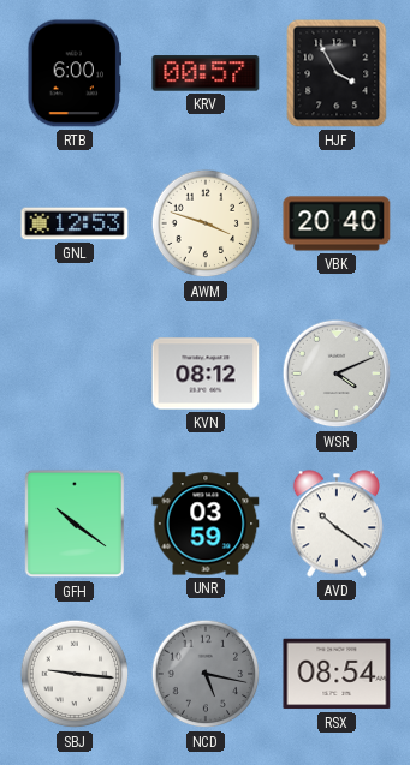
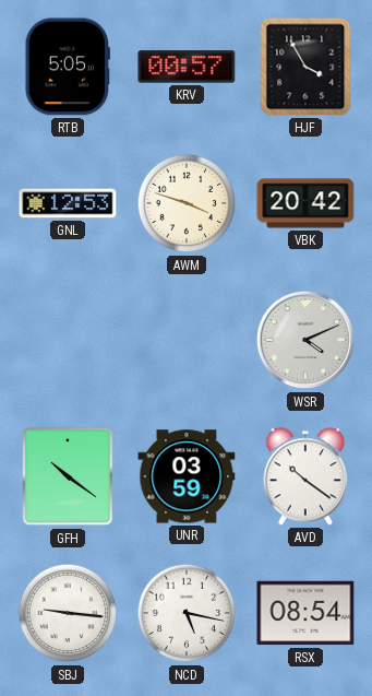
RTB: 6:00 -> 5:05
VBK: 20:40 -> 20:42
KVN: 08:12 -> none
NCD dial: grey -> white
